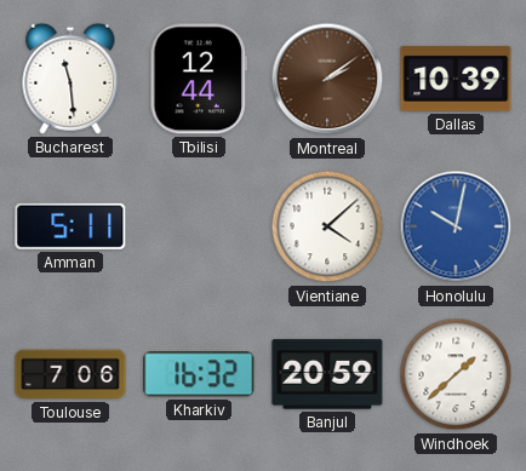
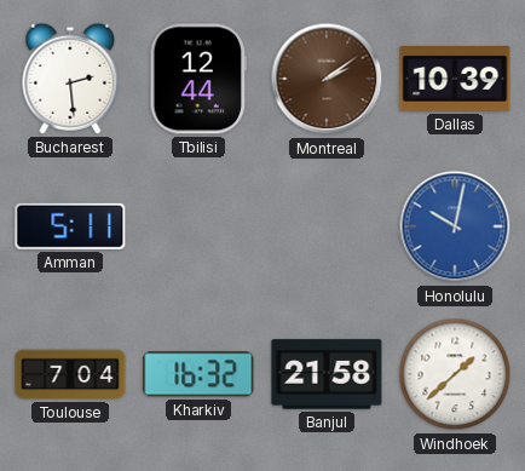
Bucharest: 11:29 -> 2:29
Vientiane: 4:08 -> none
Toulouse: 7:06 -> 7:04
Banjul: 20:59 -> 21:58
